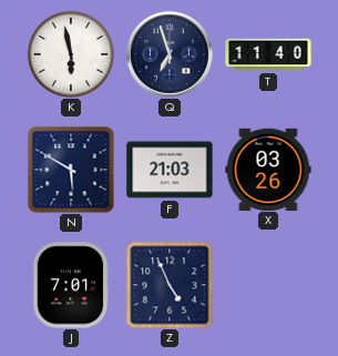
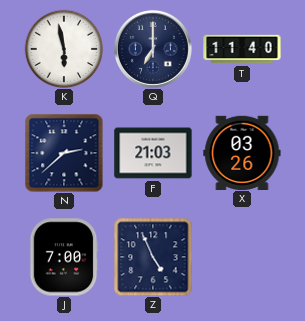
Q: 6:57 -> 7:00
N: 5:50 -> 2:38
J: 7:01 -> 7:00
